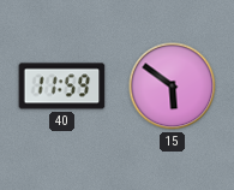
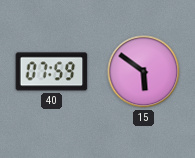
40: 11:59 -> 07:59
